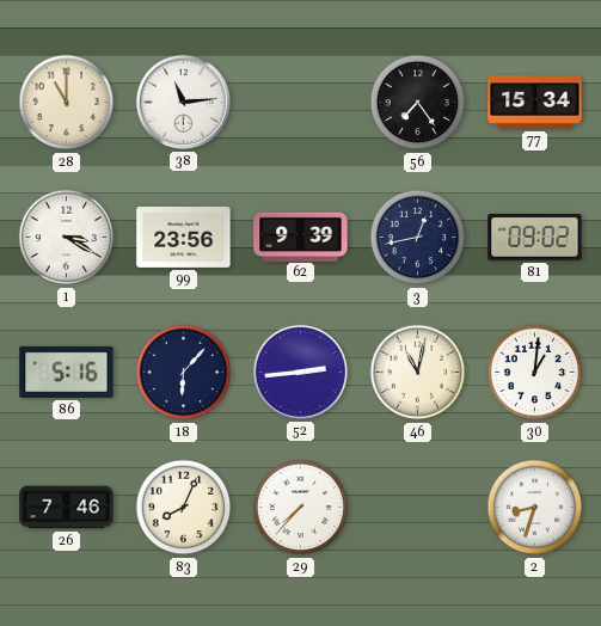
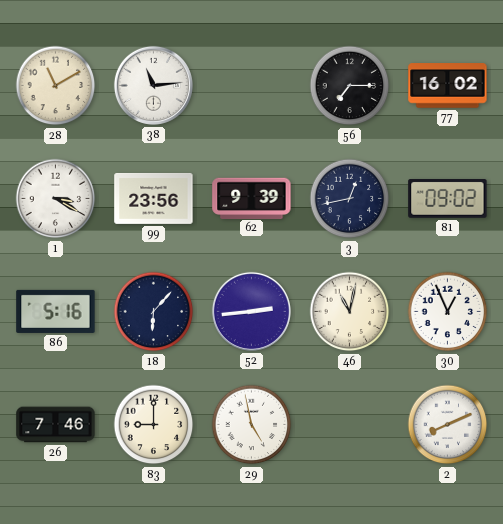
28: 11:00 -> 11:10
56: 7:24 -> 7:15
77: 15:34 -> 16:02
30: 1:01 -> 12:56
83: 8:04 -> 9:00
29: 7:37 -> 4:58
2: 8:33 -> 8:11
